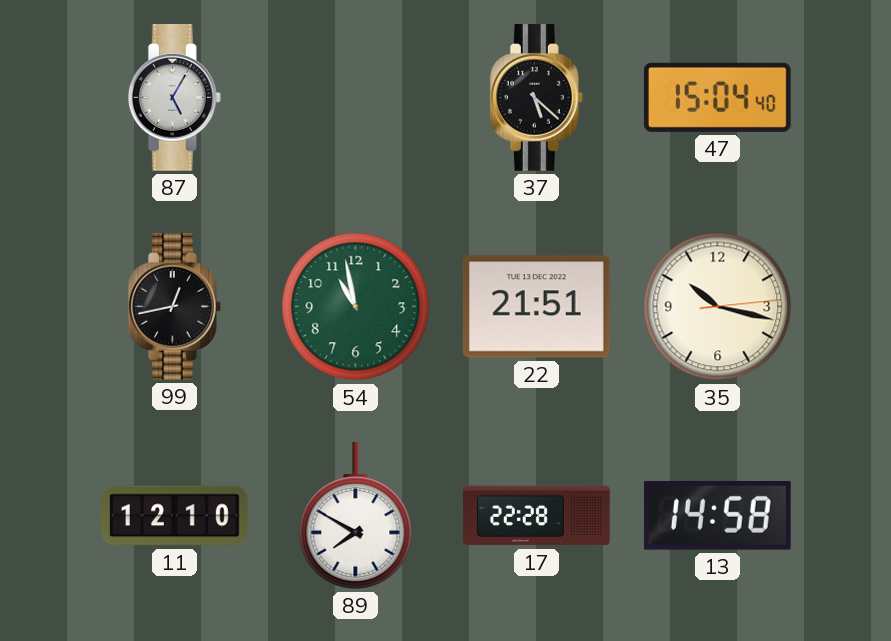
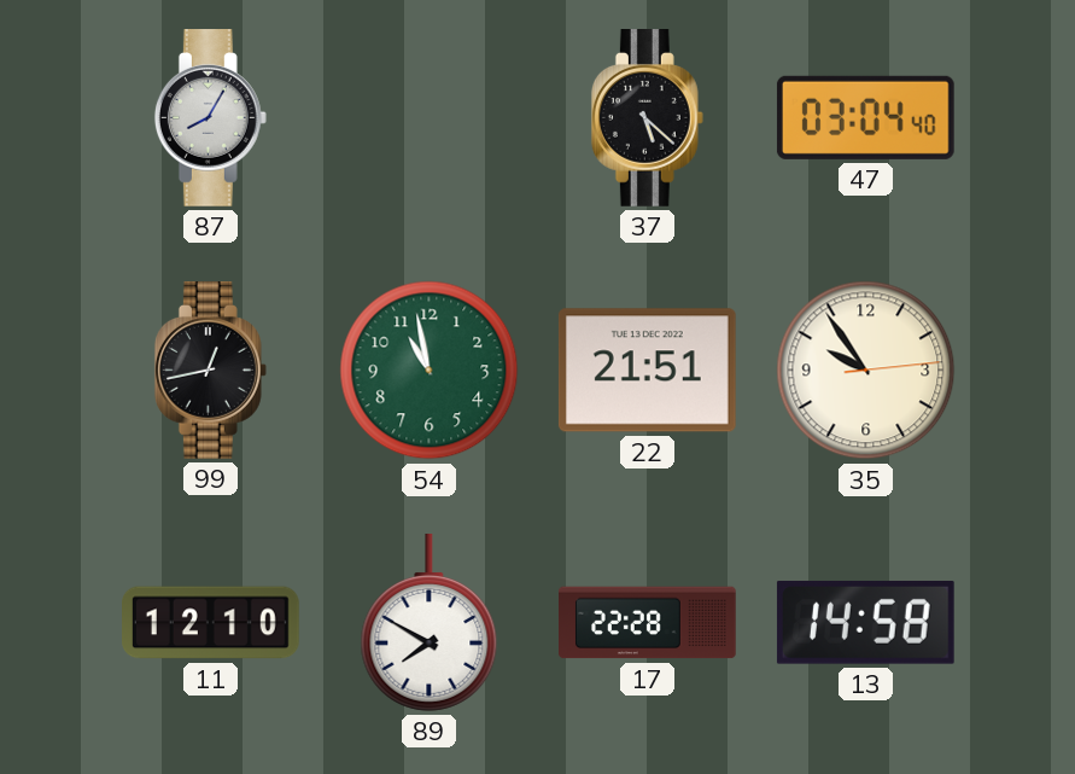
87: 5:05 -> 8:05
47: 15:04 -> 03:04
35: 10:17 -> 9:54
